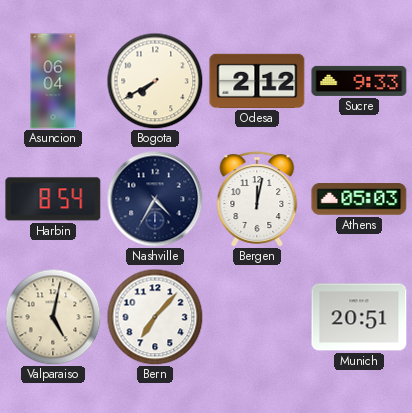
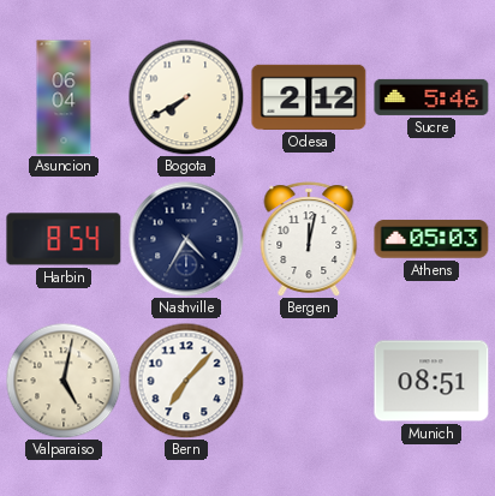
Sucre: 9:33 -> 5:46
Munich: 20:51 -> 08:51
